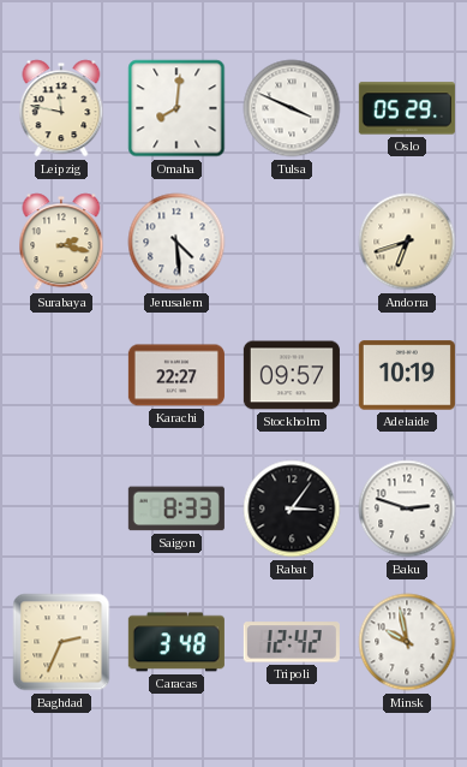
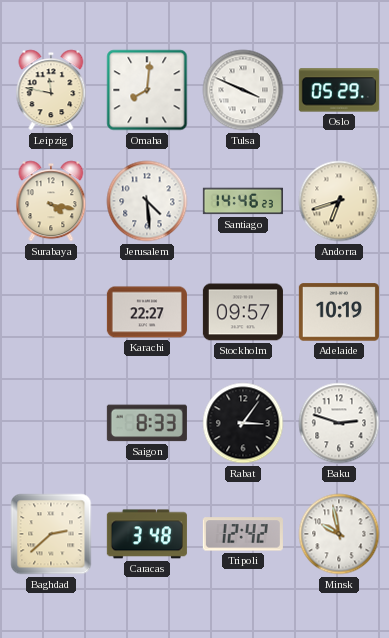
Surabaya: 2:17 -> 4:17
Santiago: none -> 14:46
Baghdad: 2:34 -> 2:38
